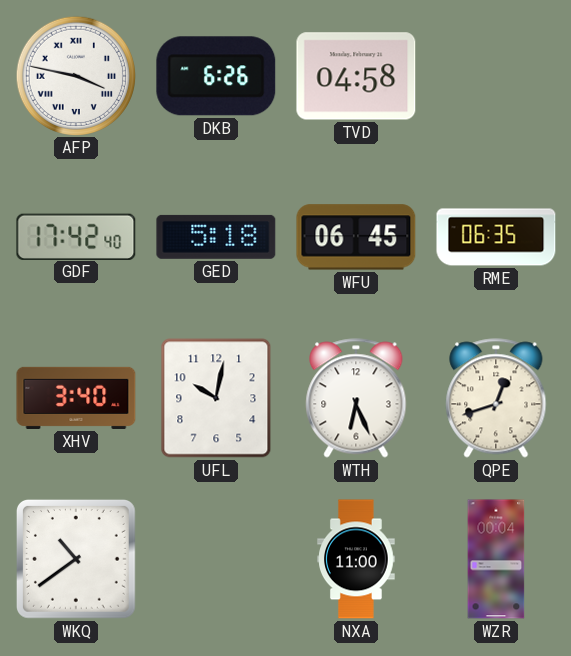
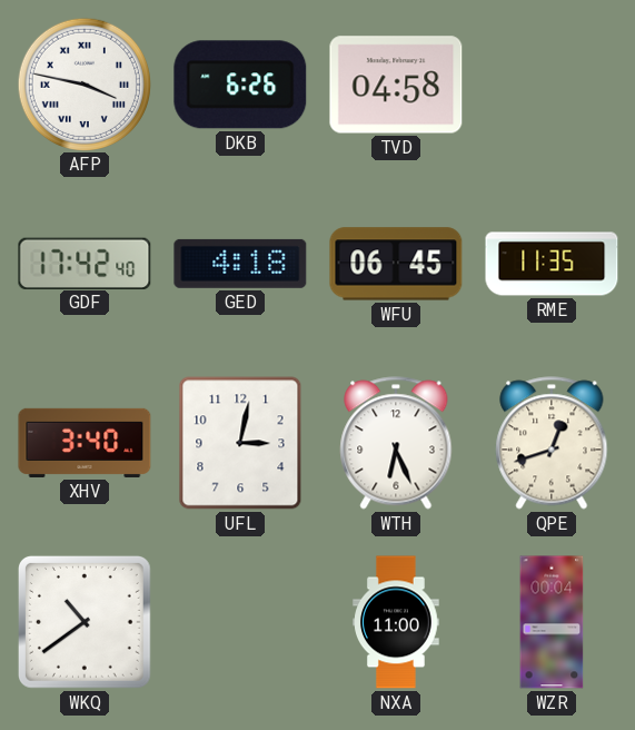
GED: 5:18 -> 4:18
RME: 06:35 -> 11:35
UFL: 10:02 -> 3:02
